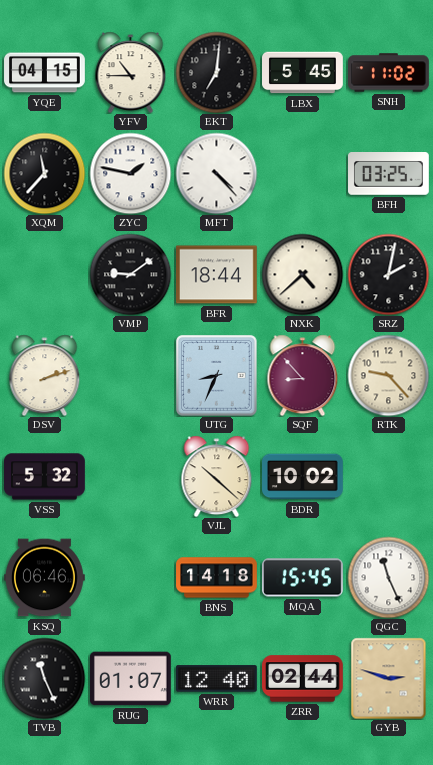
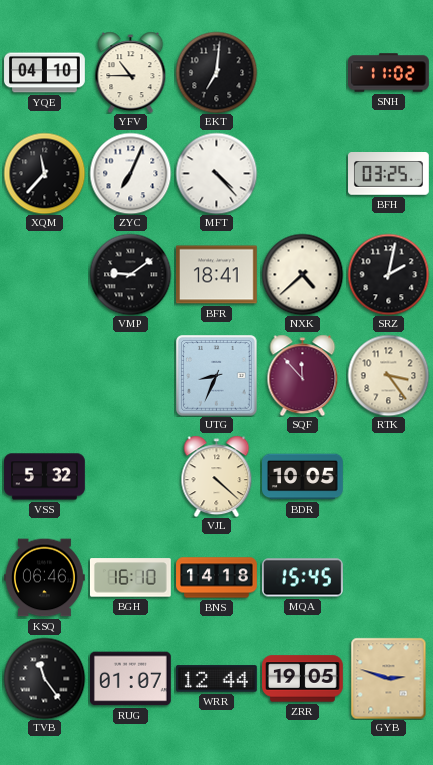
YQE: 04:15 -> 04:10
LBX: 5:45 -> none
ZYC: 1:47 -> 7:04
BFR: 18:44 -> 18:41
DSV: 2:12 -> none
SQF: 8:53 -> 11:53
RTK: 9:23 -> 3:24
VJL: 10:22 -> 4:22
BDR: 10:02 -> 10:05
BGH: none -> 16:10
QGC: 11:26 -> none
TVB: 11:26 -> 11:24
WRR: 12:40 -> 12:44
ZRR: 02:44 -> 19:05
